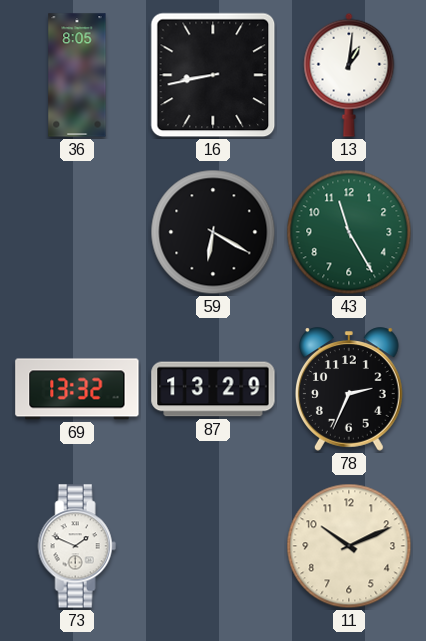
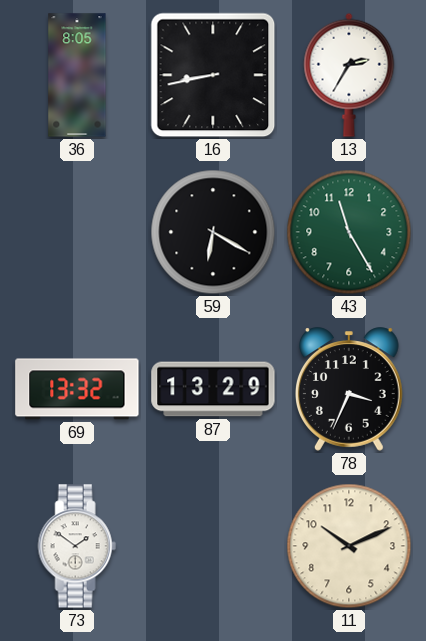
13: 1:01 -> 2:35
78: 2:34 -> 3:34
73: 1:49 -> 1:51
